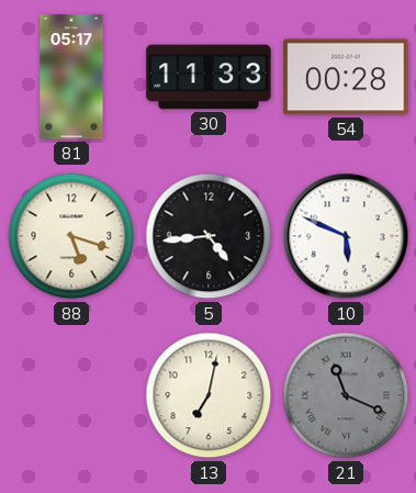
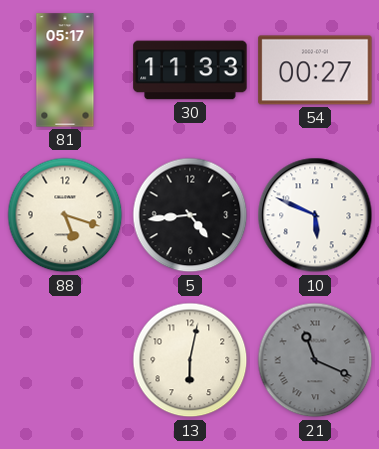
54: 00:28 -> 00:27
13: 7:02 -> 6:02
